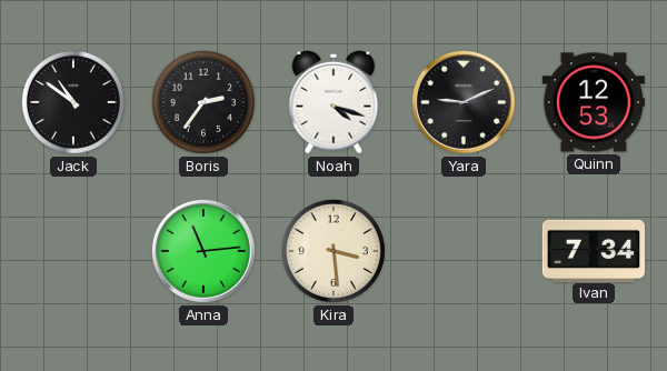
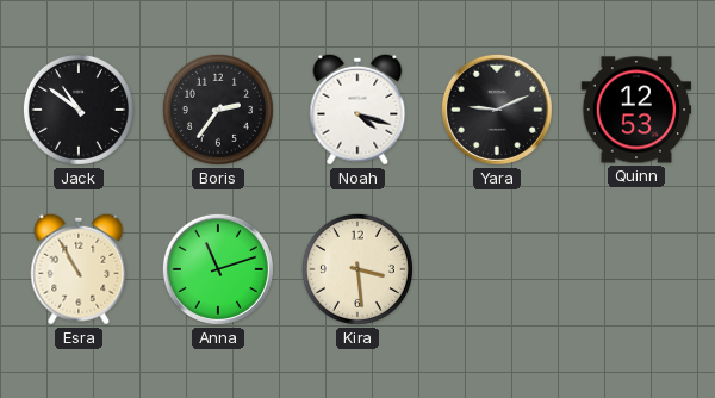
Esra: none -> 10:55
Anna: 11:14 -> 11:12
Ivan: 7:34 -> none
